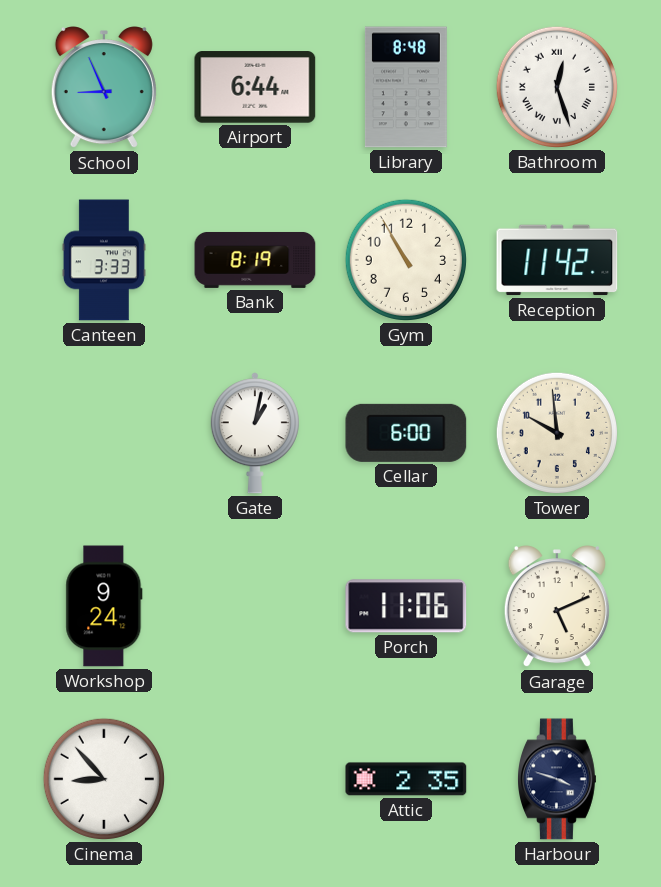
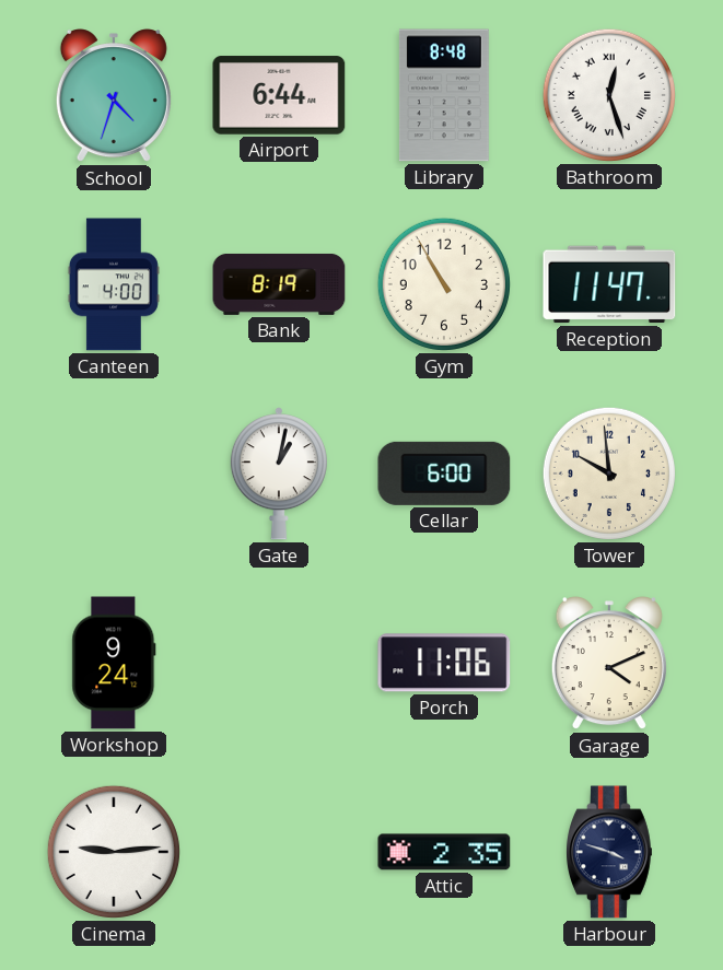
School: 8:56 -> 4:33
Canteen: 3:33 -> 4:00
Reception: 11:42 -> 11:47
Garage: 5:11 -> 4:11
Cinema: 8:53 -> 9:14
